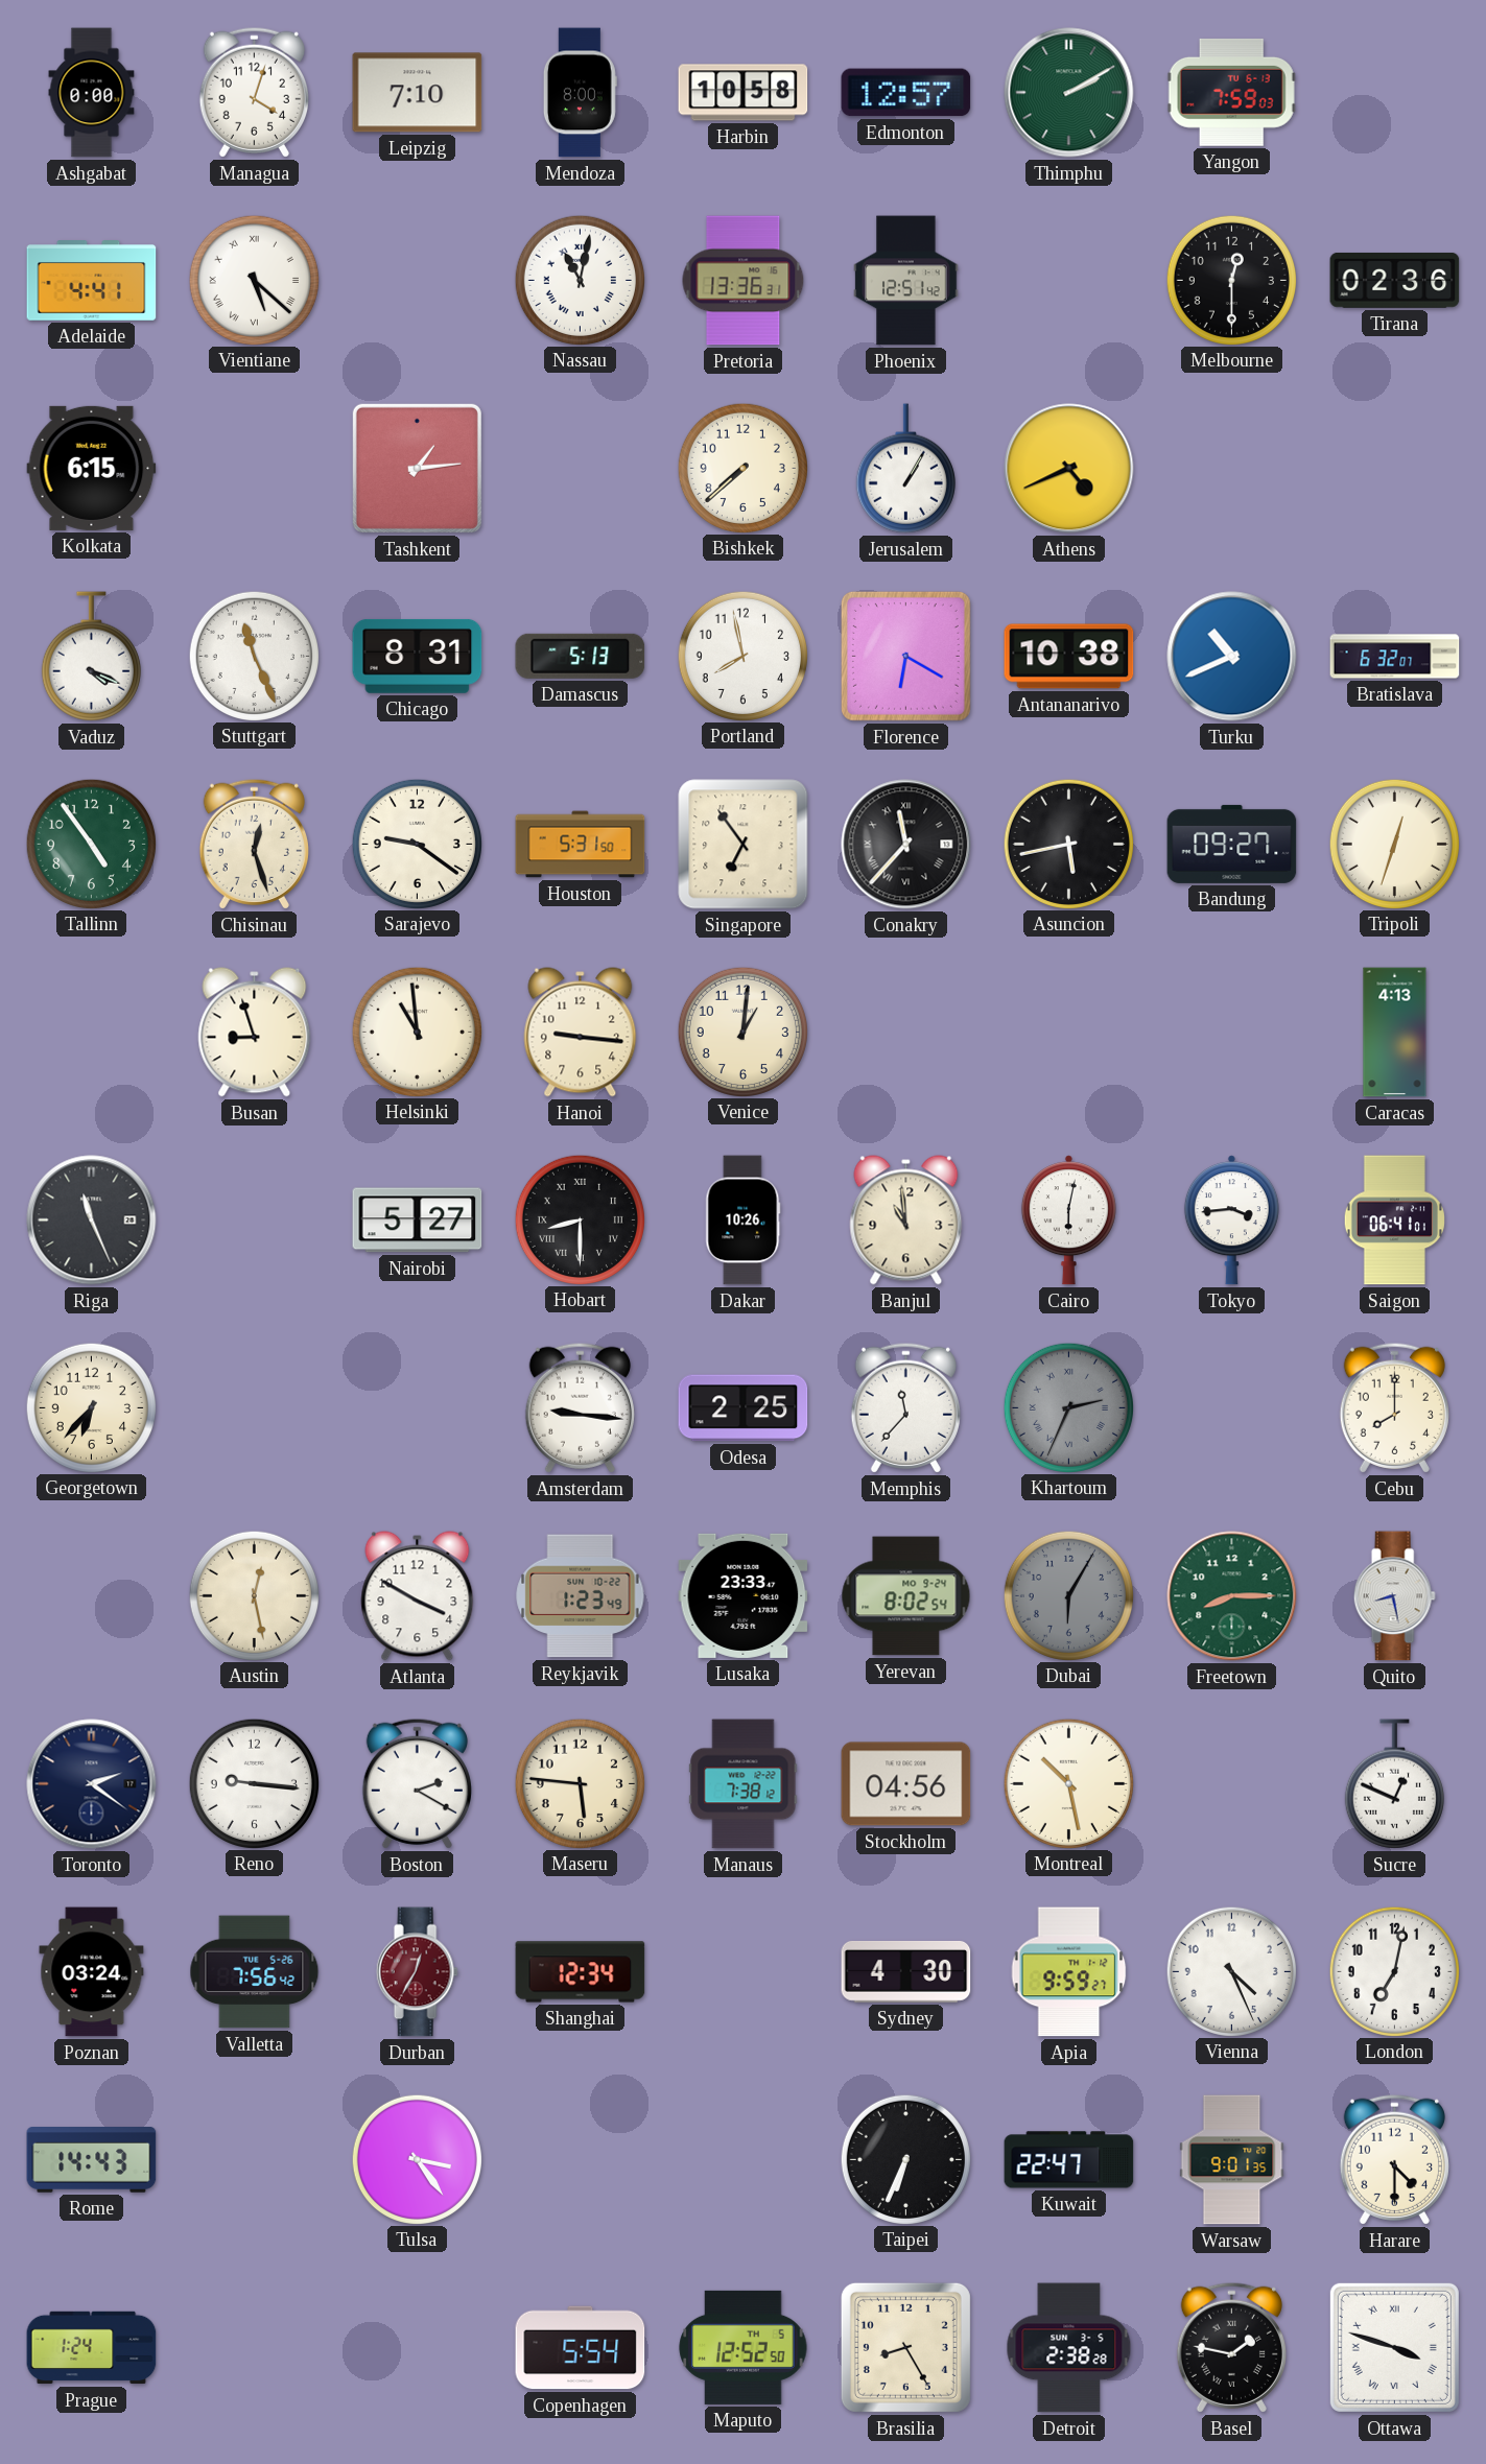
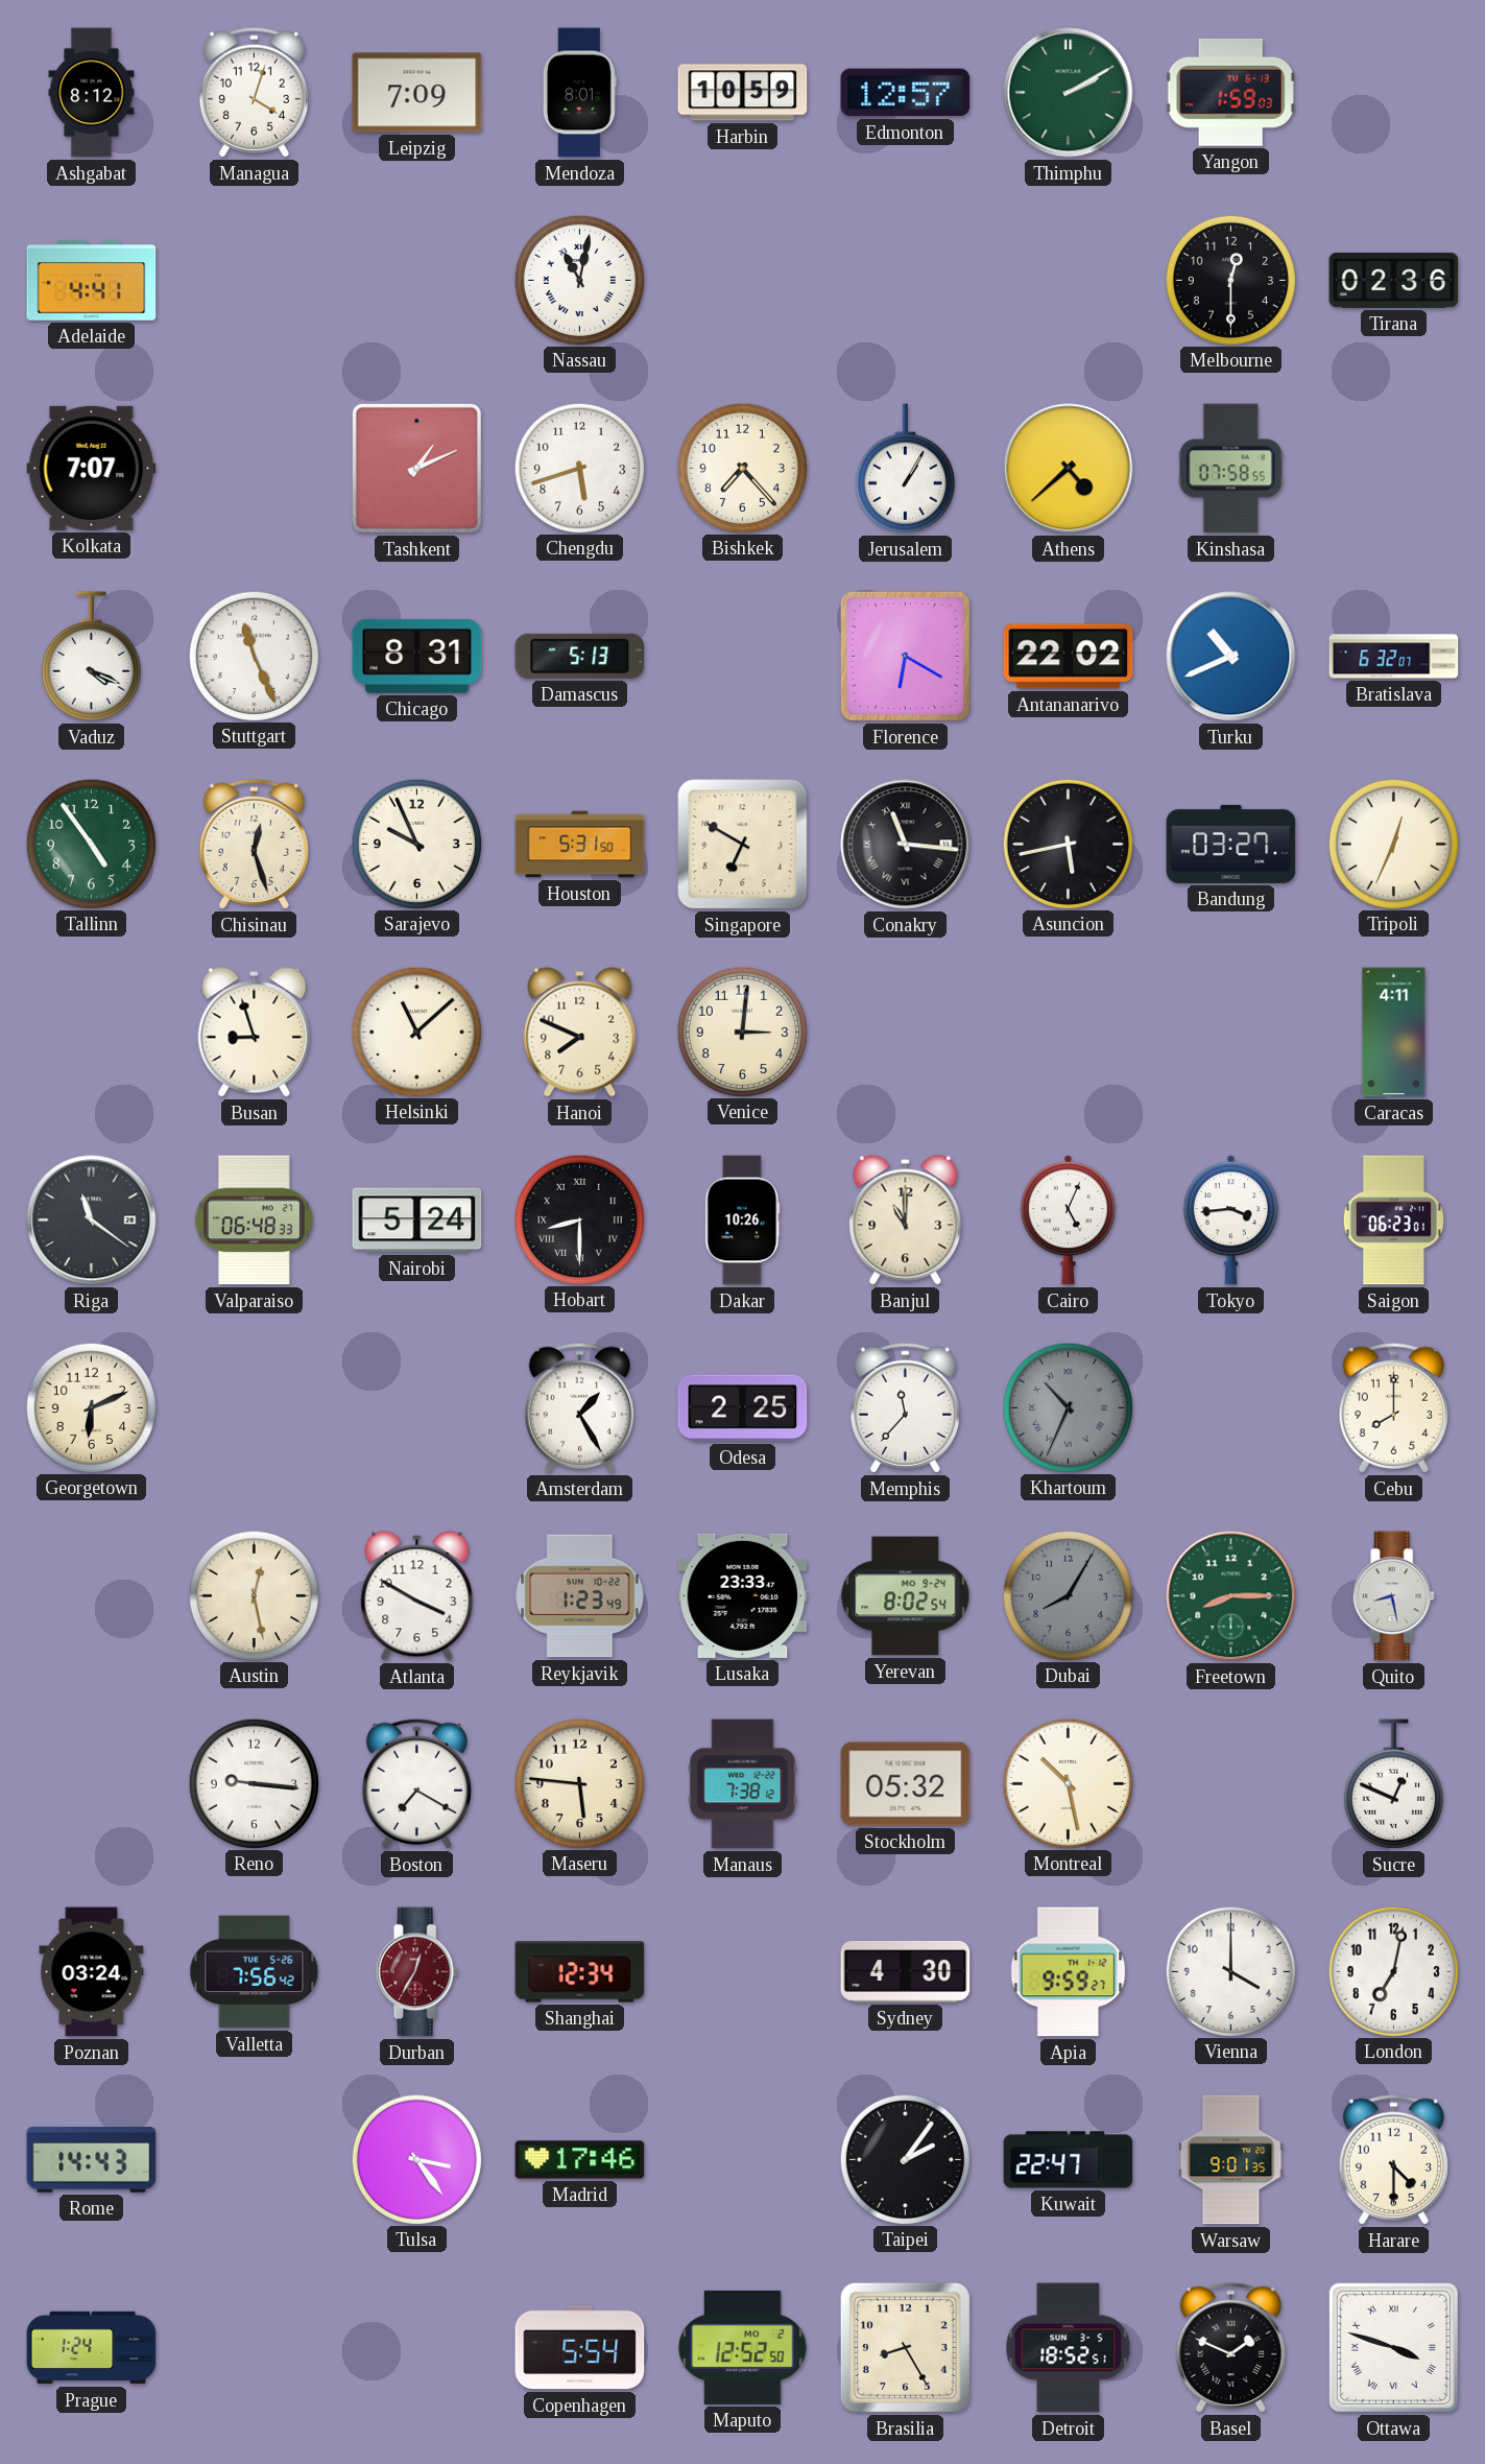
Ashgabat: 0:00 -> 8:12
Leipzig: 7:10 -> 7:09
Mendoza: 8:00 -> 8:01
Harbin: 10:58 -> 10:59
Yangon: 7:59 -> 1:59
Vientiane: 5:22 -> none
Pretoria: 13:36 -> none
Phoenix: 12:51 -> none
Kolkata: 6:15 -> 7:07
Tashkent: 1:14 -> 1:11
Chengdu: none -> 5:42
Bishkek: 7:38 -> 7:23
Athens: 4:41 -> 4:38
Kinshasa: none -> 07:58
Portland: 7:58 -> none
Antananarivo: 10:38 -> 22:02
Sarajevo: 9:21 -> 9:56
Singapore: 6:54 -> 6:50
Conakry: 11:37 -> 11:16
Bandung: 09:27 -> 03:27
Tripoli: 12:33 -> 12:34
Helsinki: 10:59 -> 11:08
Hanoi: 9:16 -> 7:49
Venice: 1:01 -> 3:01
Caracas: 4:13 -> 4:11
Riga: 11:26 -> 11:21
Valparaiso: none -> 06:48
Nairobi: 5:27 -> 5:24
Banjul: 10:59 -> 11:00
Cairo: 6:02 -> 5:04
Saigon: 06:41 -> 06:23
Georgetown: 6:37 -> 6:11
Amsterdam: 9:16 -> 1:25
Khartoum: 2:34 -> 10:34
Dubai: 6:05 -> 8:05
Toronto: 2:21 -> none
Boston: 2:20 -> 7:20
Stockholm: 04:56 -> 05:32
Vienna: 4:26 -> 4:00
Madrid: none -> 17:46
Taipei: 6:34 -> 2:06
Maputo date: TH 5 -> MO 2
Detroit: 2:38 -> 18:52
Basel: 1:47 -> 1:49
